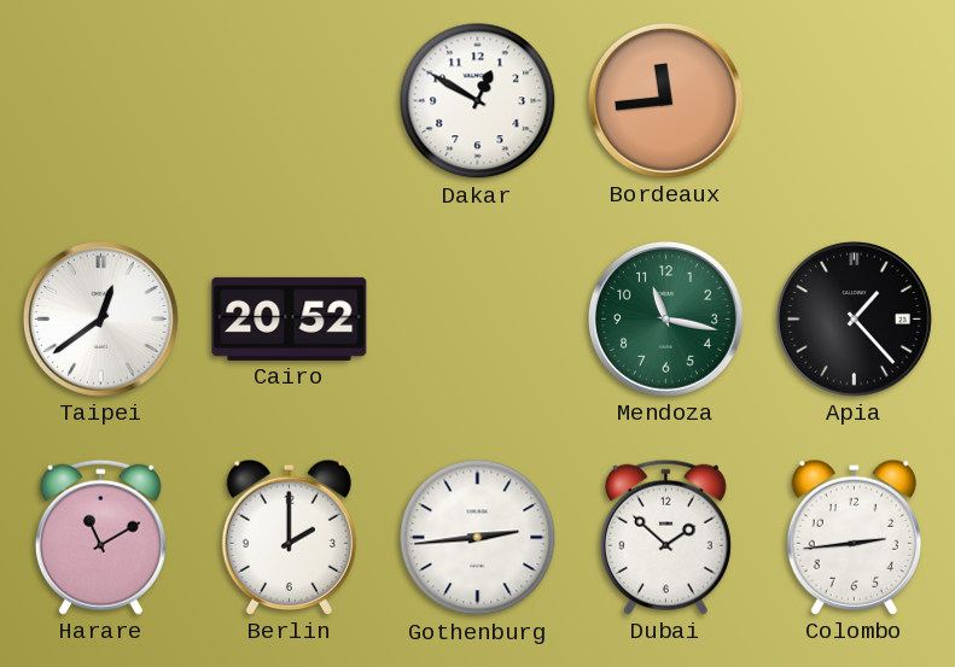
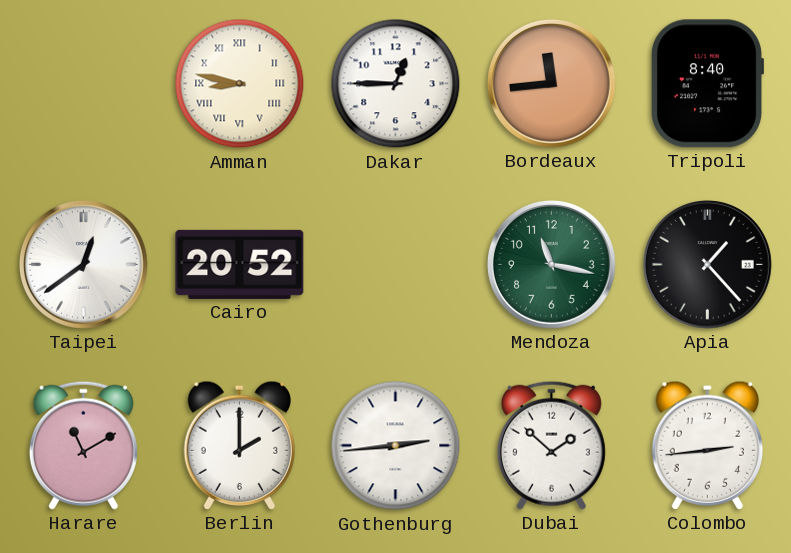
Amman: none -> 8:47
Dakar: 12:50 -> 12:45
Tripoli: none -> 8:40
